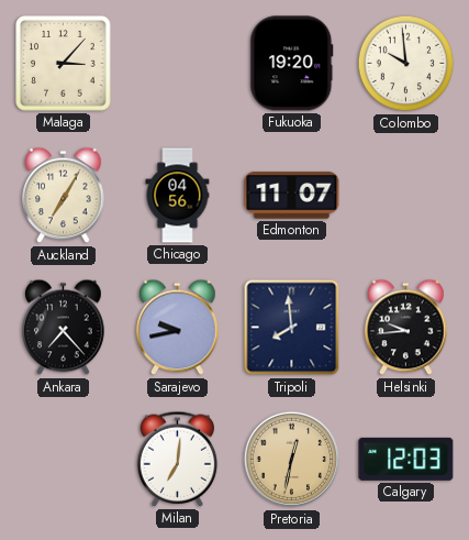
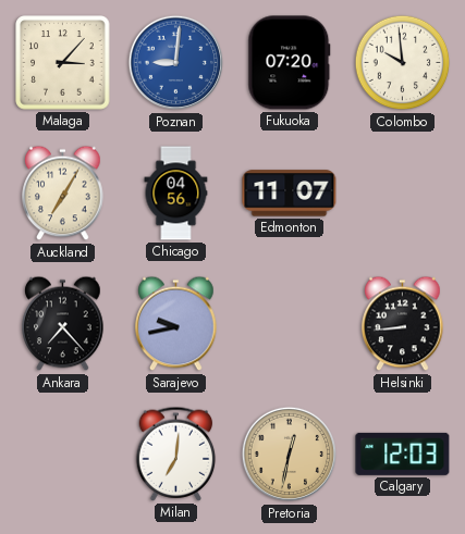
Poznan: none -> 9:01
Fukuoka: 19:20 -> 07:20
Tripoli: 7:59 -> none
Helsinki: 9:44 -> 8:44
